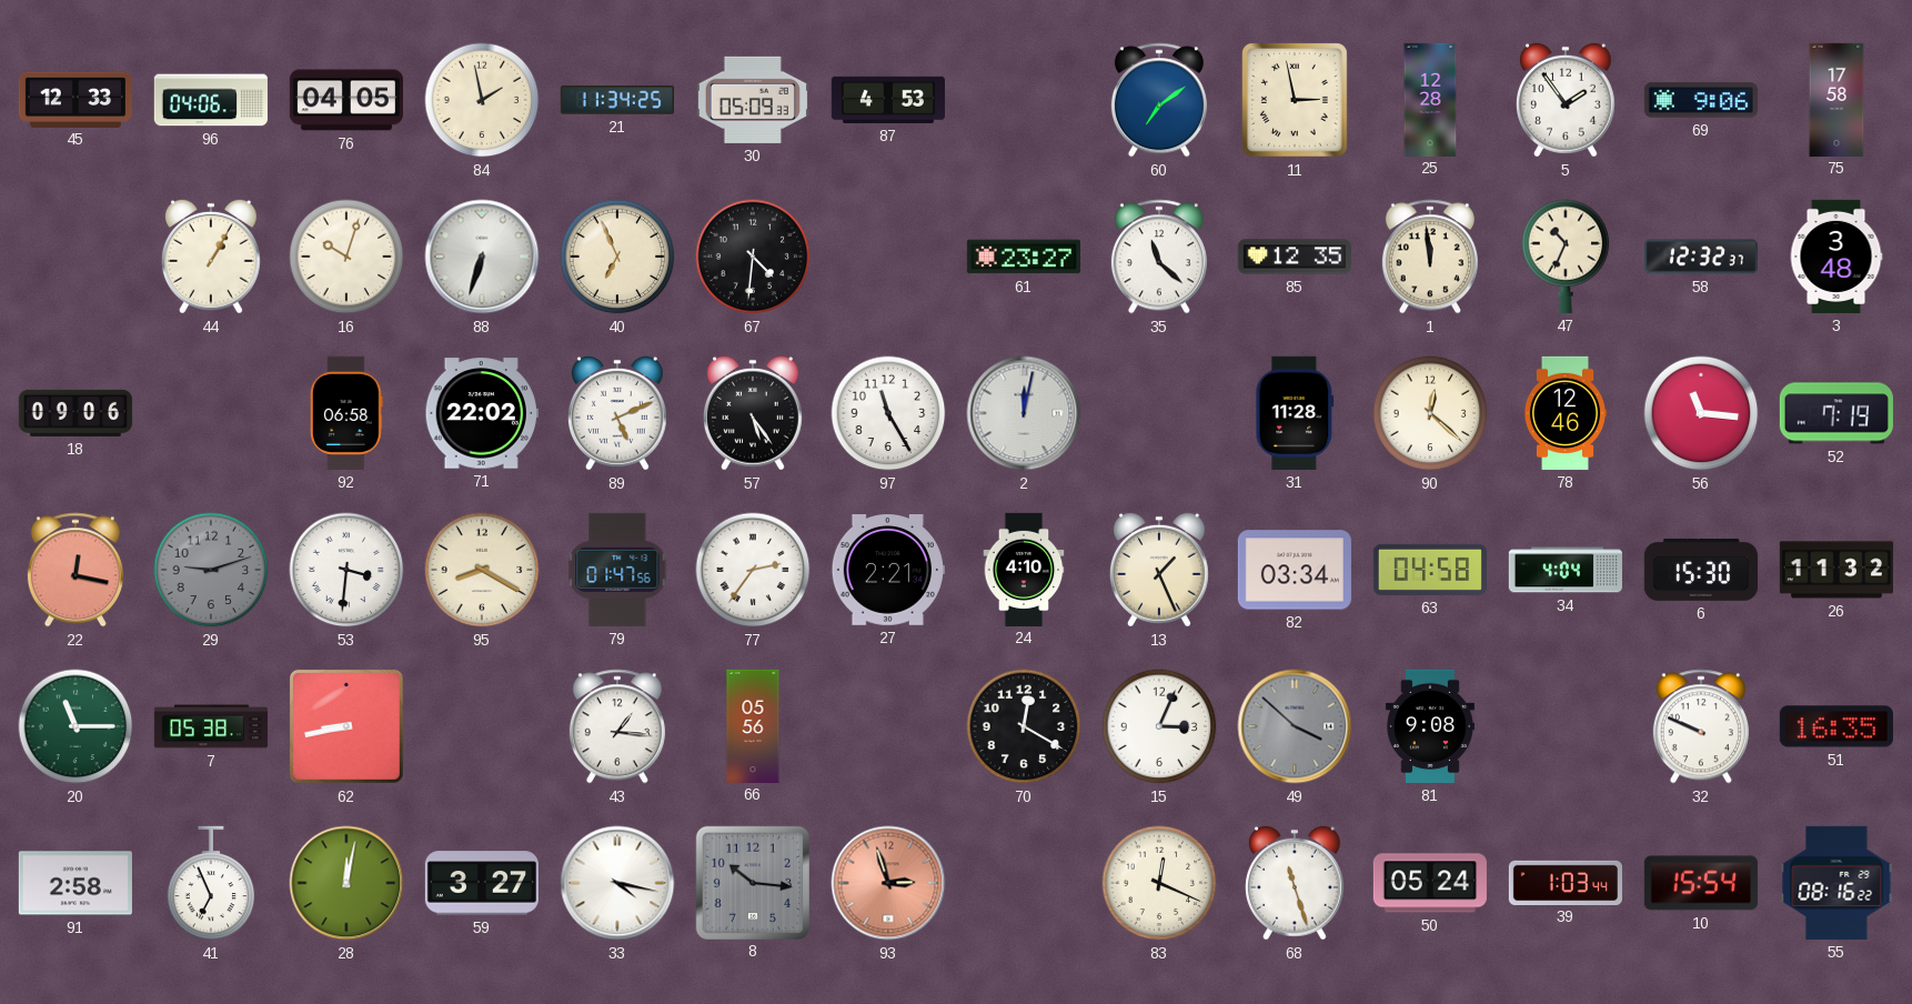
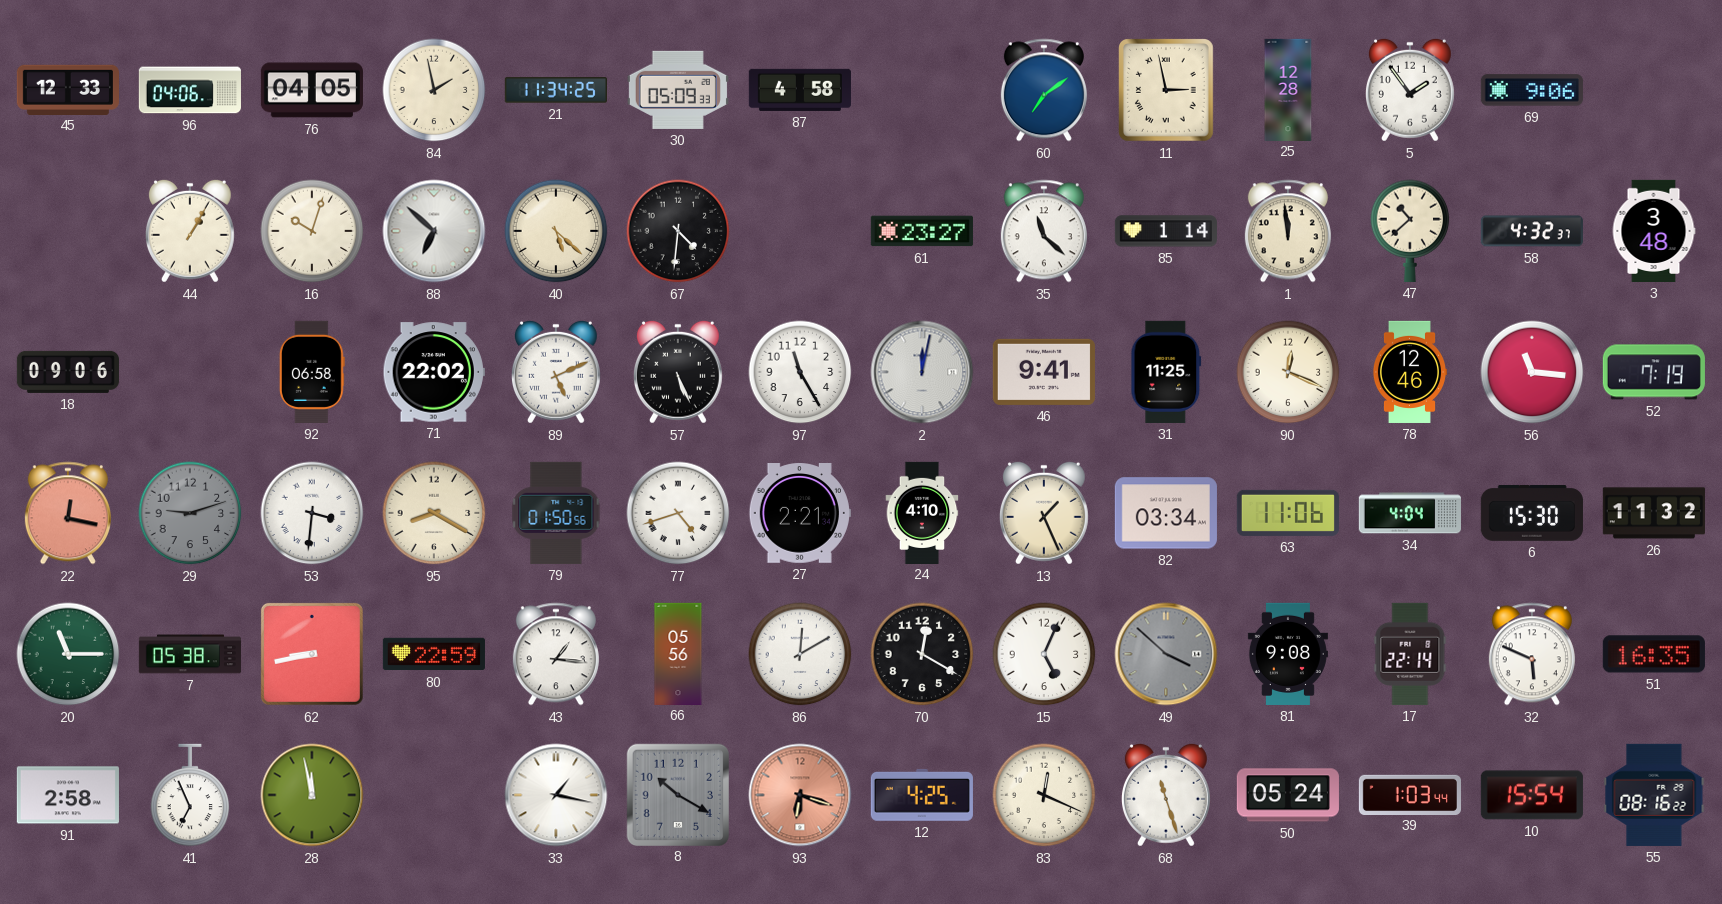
87: 4:53 -> 4:58
75: 17:58 -> none
88: 6:33 -> 6:52
40: 6:56 -> 5:22
85: 12:35 -> 1:14
47: 10:34 -> 10:38
58: 12:32 -> 4:32
57: 5:24 -> 5:26
46: none -> 9:41
31: 11:28 -> 11:25
90: 12:22 -> 12:19
79: 01:47 -> 01:50
77: 2:36 -> 4:42
63: 04:58 -> 11:06
80: none -> 22:59
86: none -> 12:10
15: 3:04 -> 5:04
17: none -> 22:14
32: 9:49 -> 5:49
28: 12:02 -> 11:58
59: 3:27 -> none
33: 4:17 -> 1:17
8: 10:16 -> 10:20
93: 2:57 -> 6:18
12: none -> 4:25
